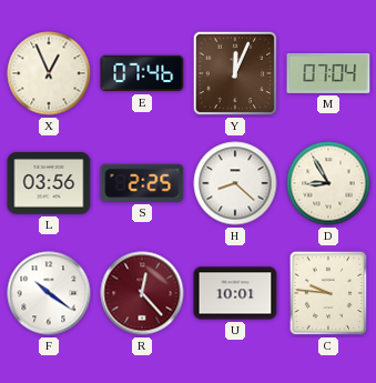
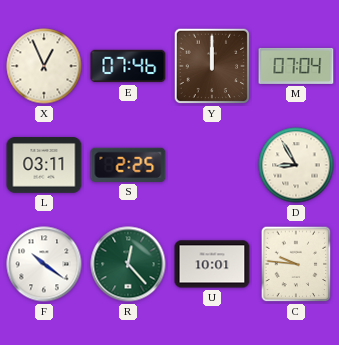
Y: 12:04 -> 12:00
L: 03:56 -> 03:11
H: 8:22 -> none
R dial: burgundy -> green
